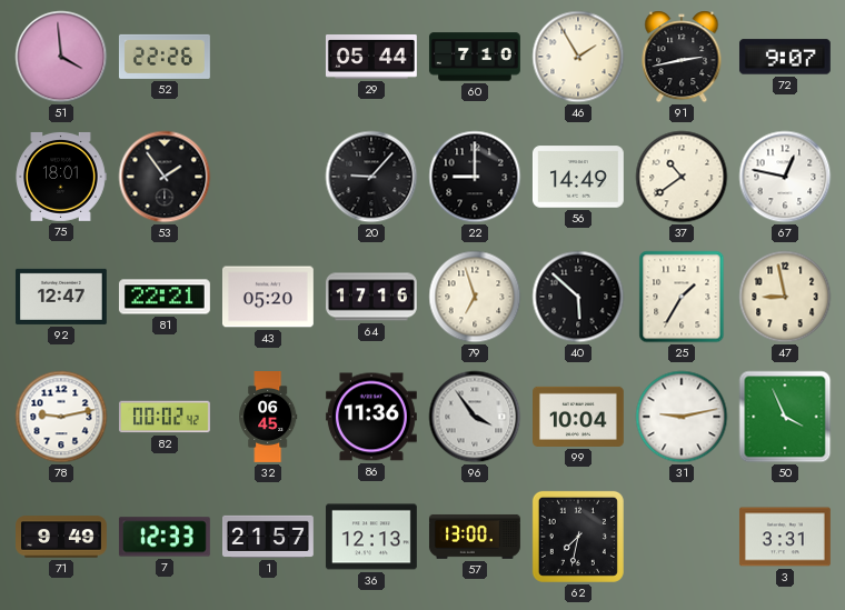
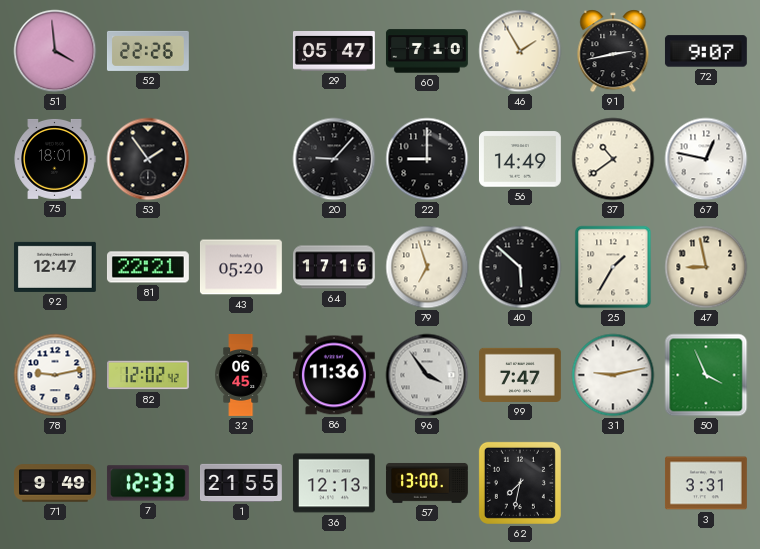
29: 05:44 -> 05:47
82: 00:02 -> 12:02
99: 10:04 -> 7:47
1: 21:57 -> 21:55
